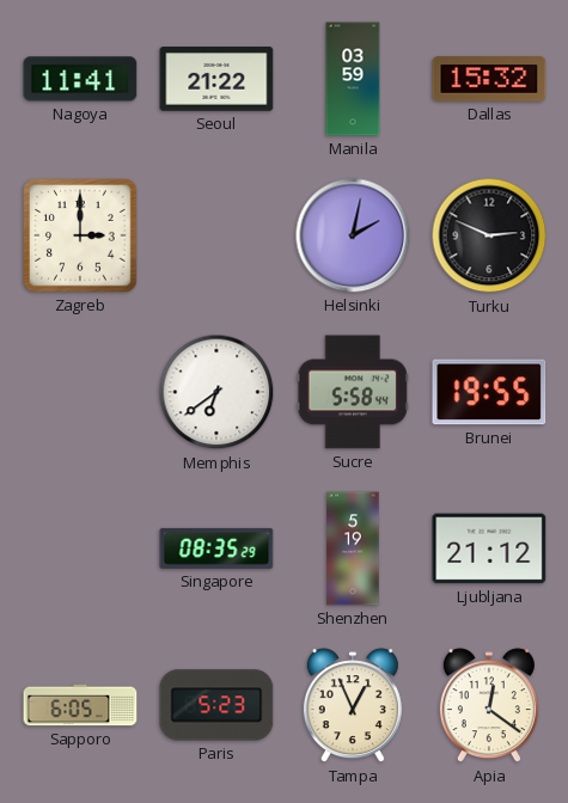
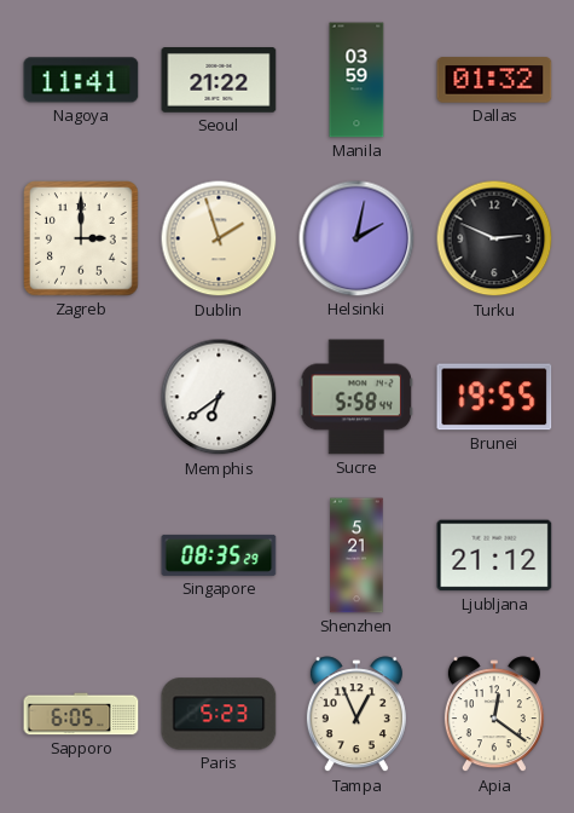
Dallas: 15:32 -> 01:32
Dublin: none -> 1:57
Shenzhen: 5:19 -> 5:21
